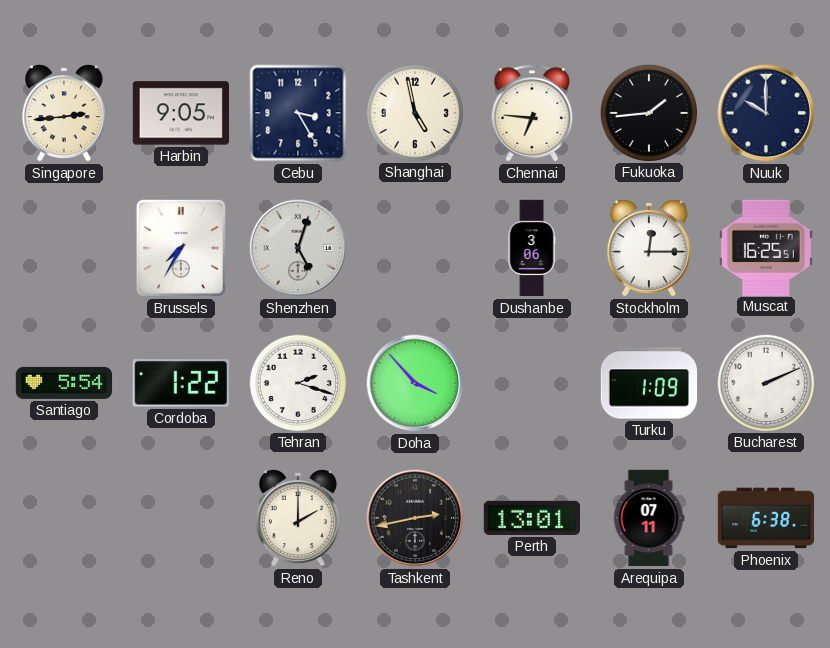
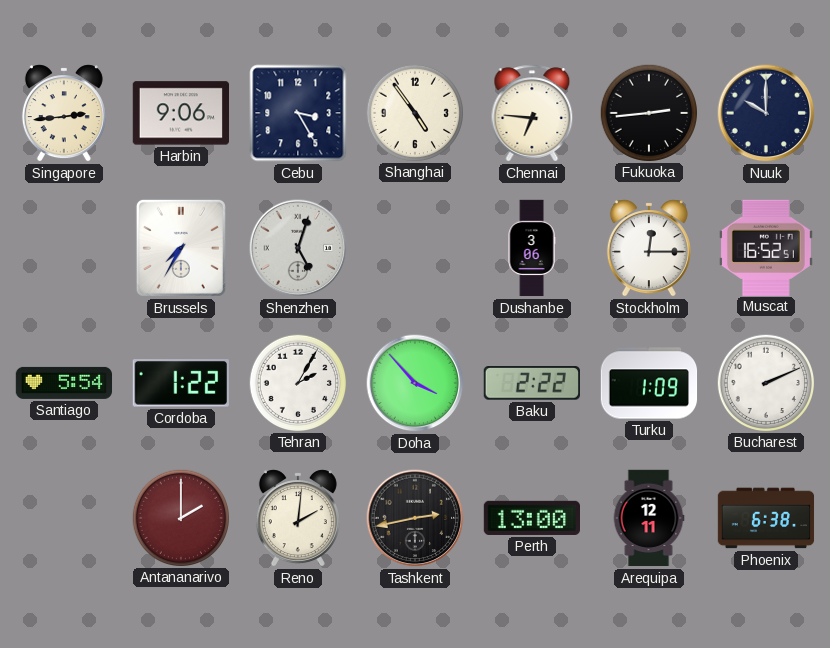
Harbin: 9:05 -> 9:06
Shanghai: 4:58 -> 4:54
Fukuoka: 1:44 -> 2:44
Muscat: 16:25 -> 16:52
Tehran: 2:18 -> 2:05
Baku: none -> 2:22
Antananarivo: none -> 2:00
Reno: 2:00 -> 2:01
Perth: 13:01 -> 13:00
Arequipa: 07:11 -> 12:11
